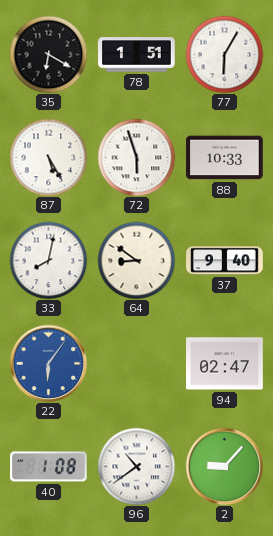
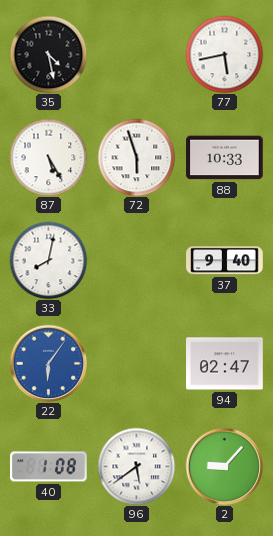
35: 6:20 -> 4:28
78: 1:51 -> none
77: 6:05 -> 5:43
64: 8:51 -> none
96: 10:39 -> 5:39
